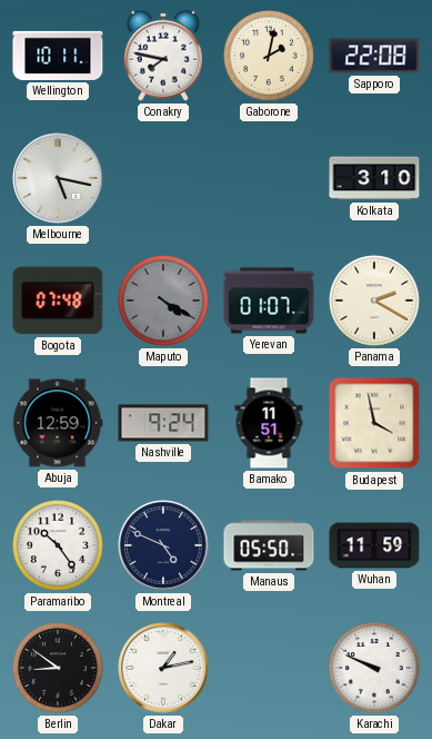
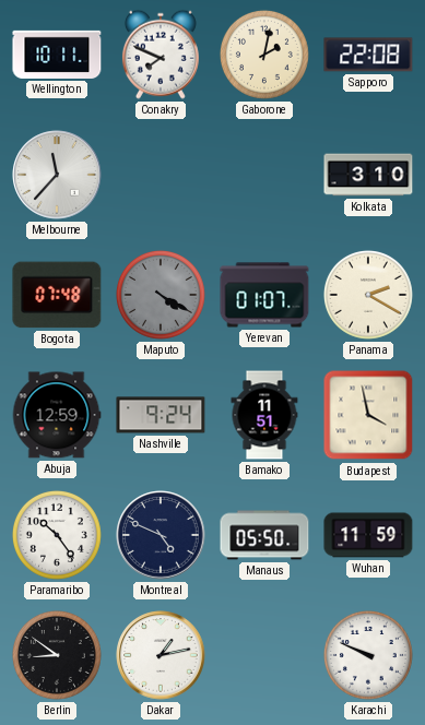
Conakry: 7:47 -> 7:49
Melbourne: 5:17 -> 11:37
